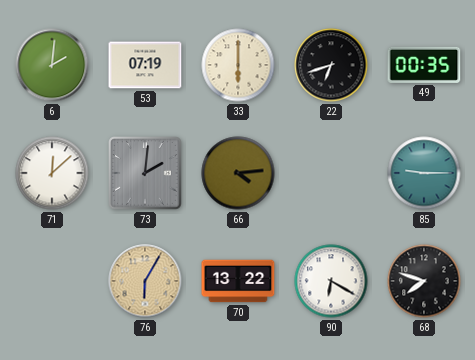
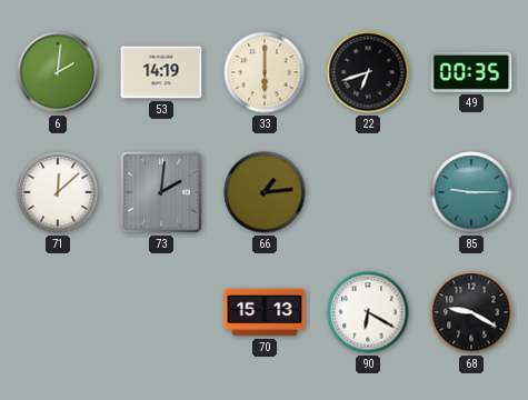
53: 07:19 -> 14:19
66: 4:14 -> 1:14
76: 6:05 -> none
70: 13:22 -> 15:13
68: 7:48 -> 9:20
